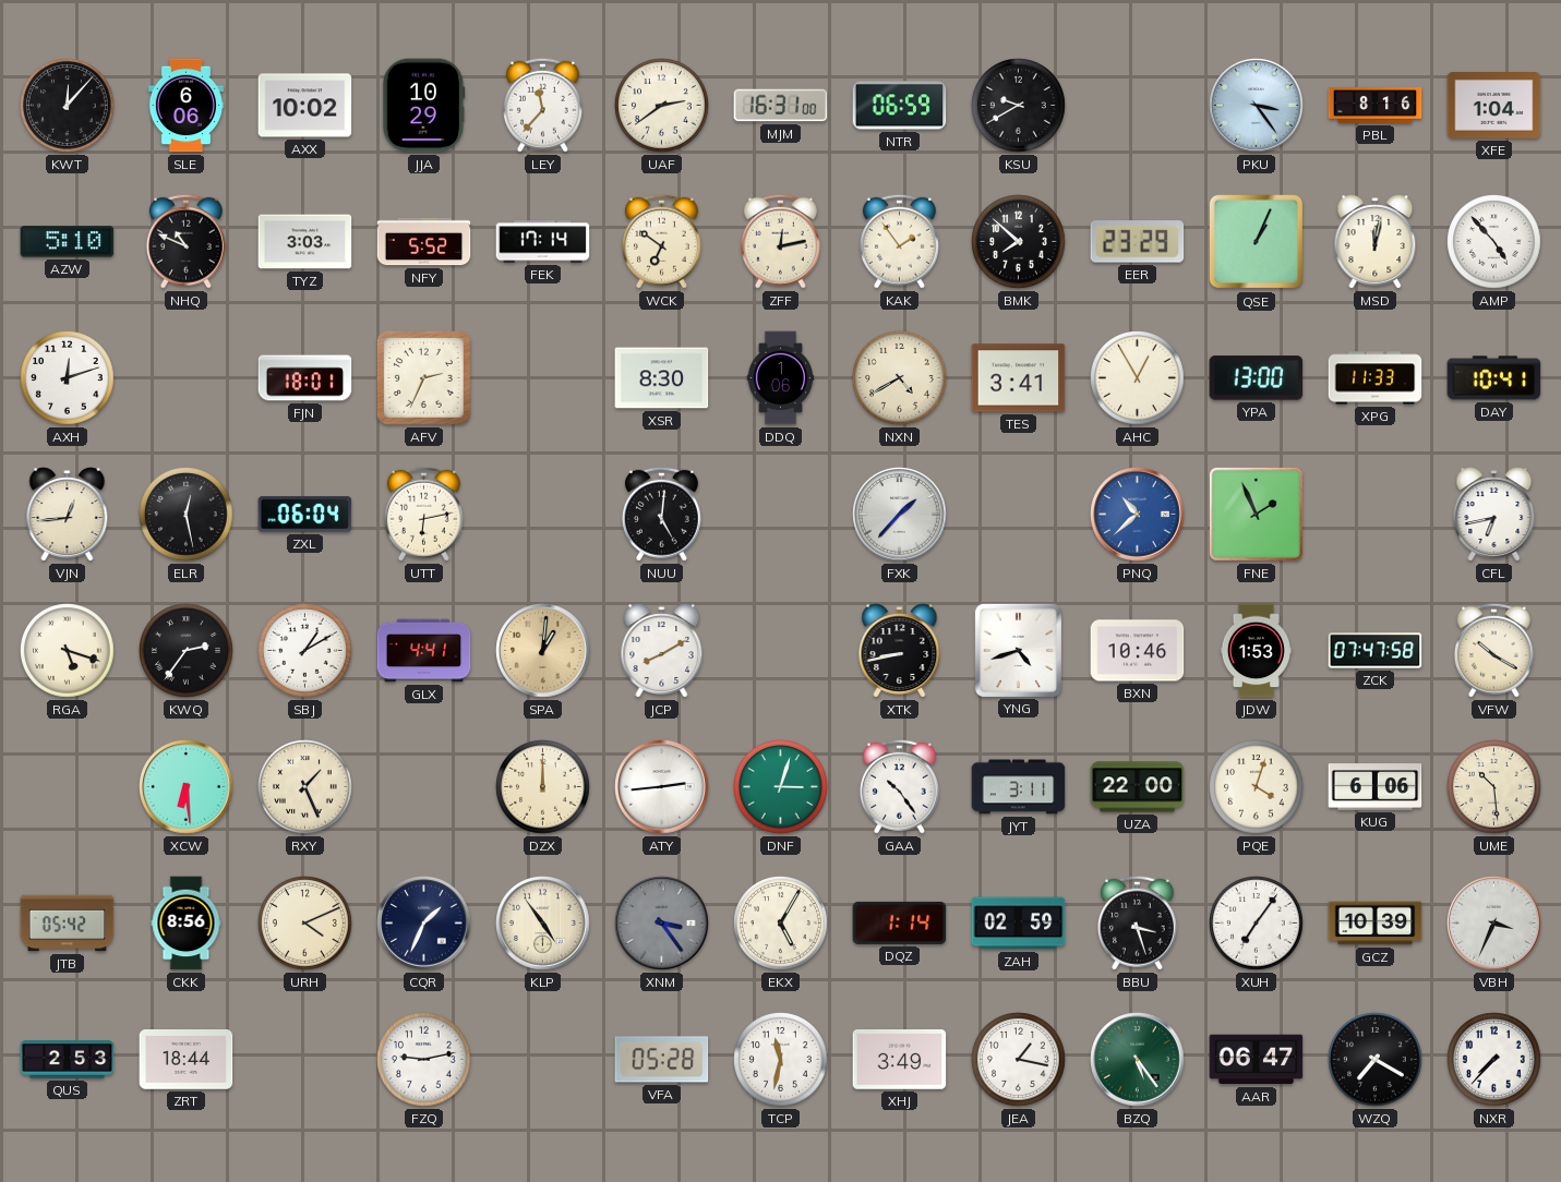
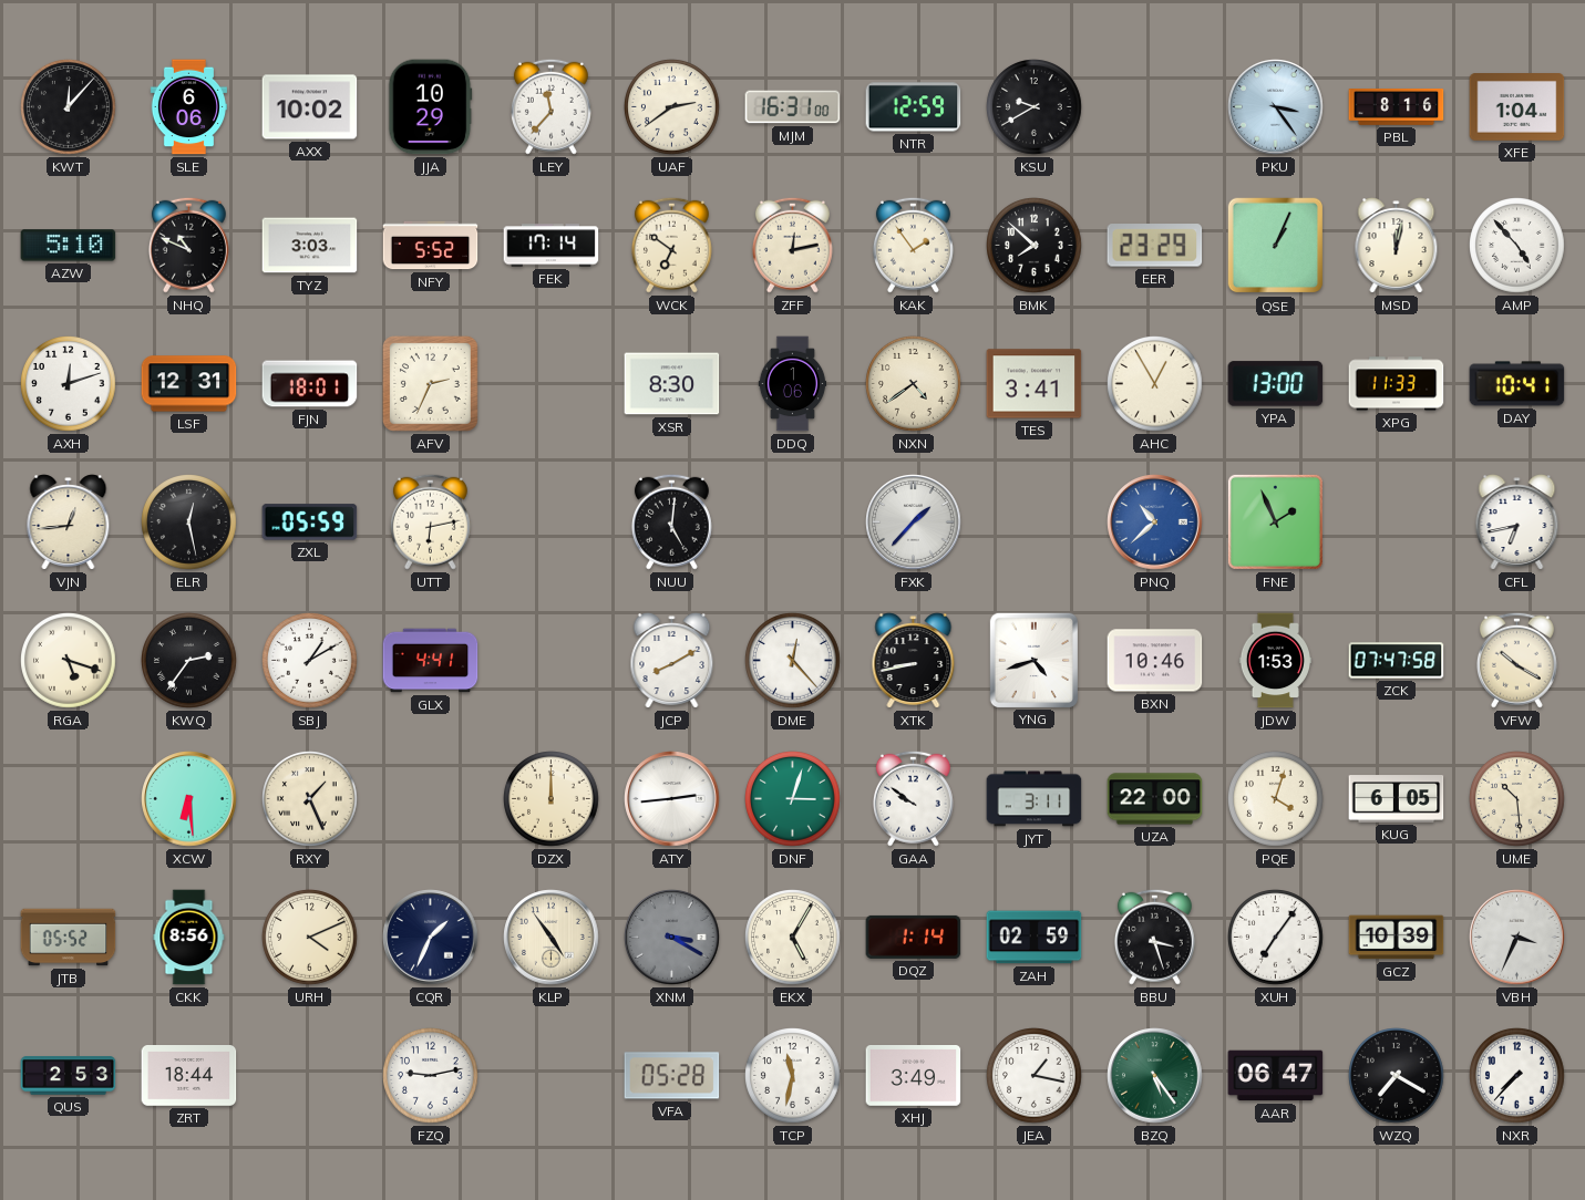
NTR: 06:59 -> 12:59
LSF: none -> 12:31
NXN: 4:40 -> 4:39
ZXL: 06:04 -> 05:59
SPA: 1:01 -> none
DME: none -> 12:23
GAA: 10:24 -> 9:51
KUG: 6:06 -> 6:05
JTB: 05:42 -> 05:52
XNM: 3:24 -> 3:20
